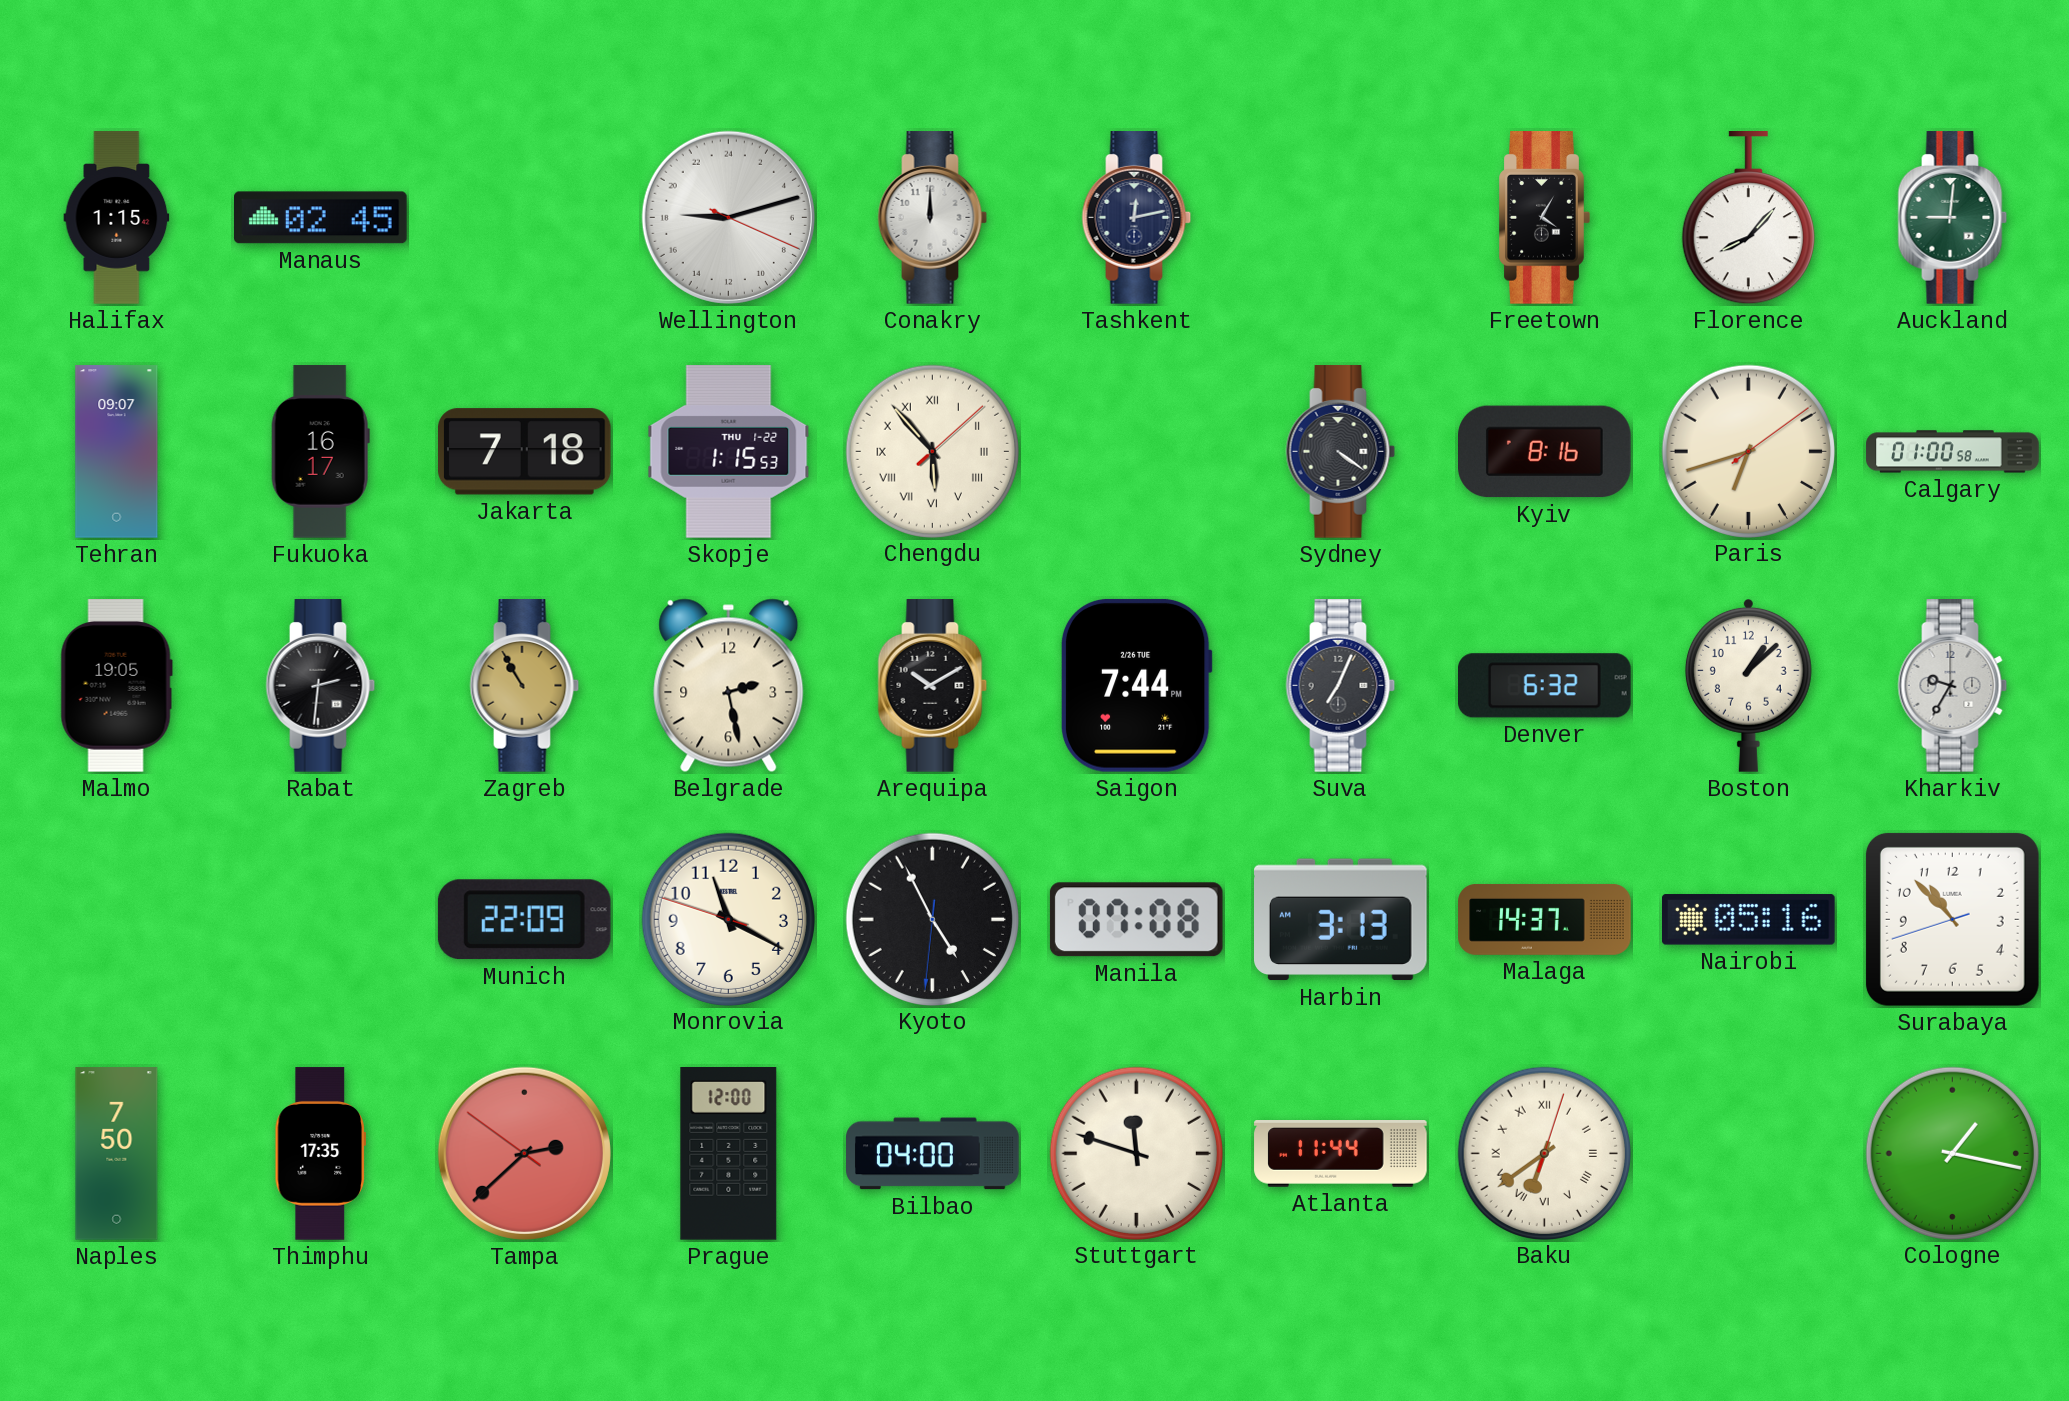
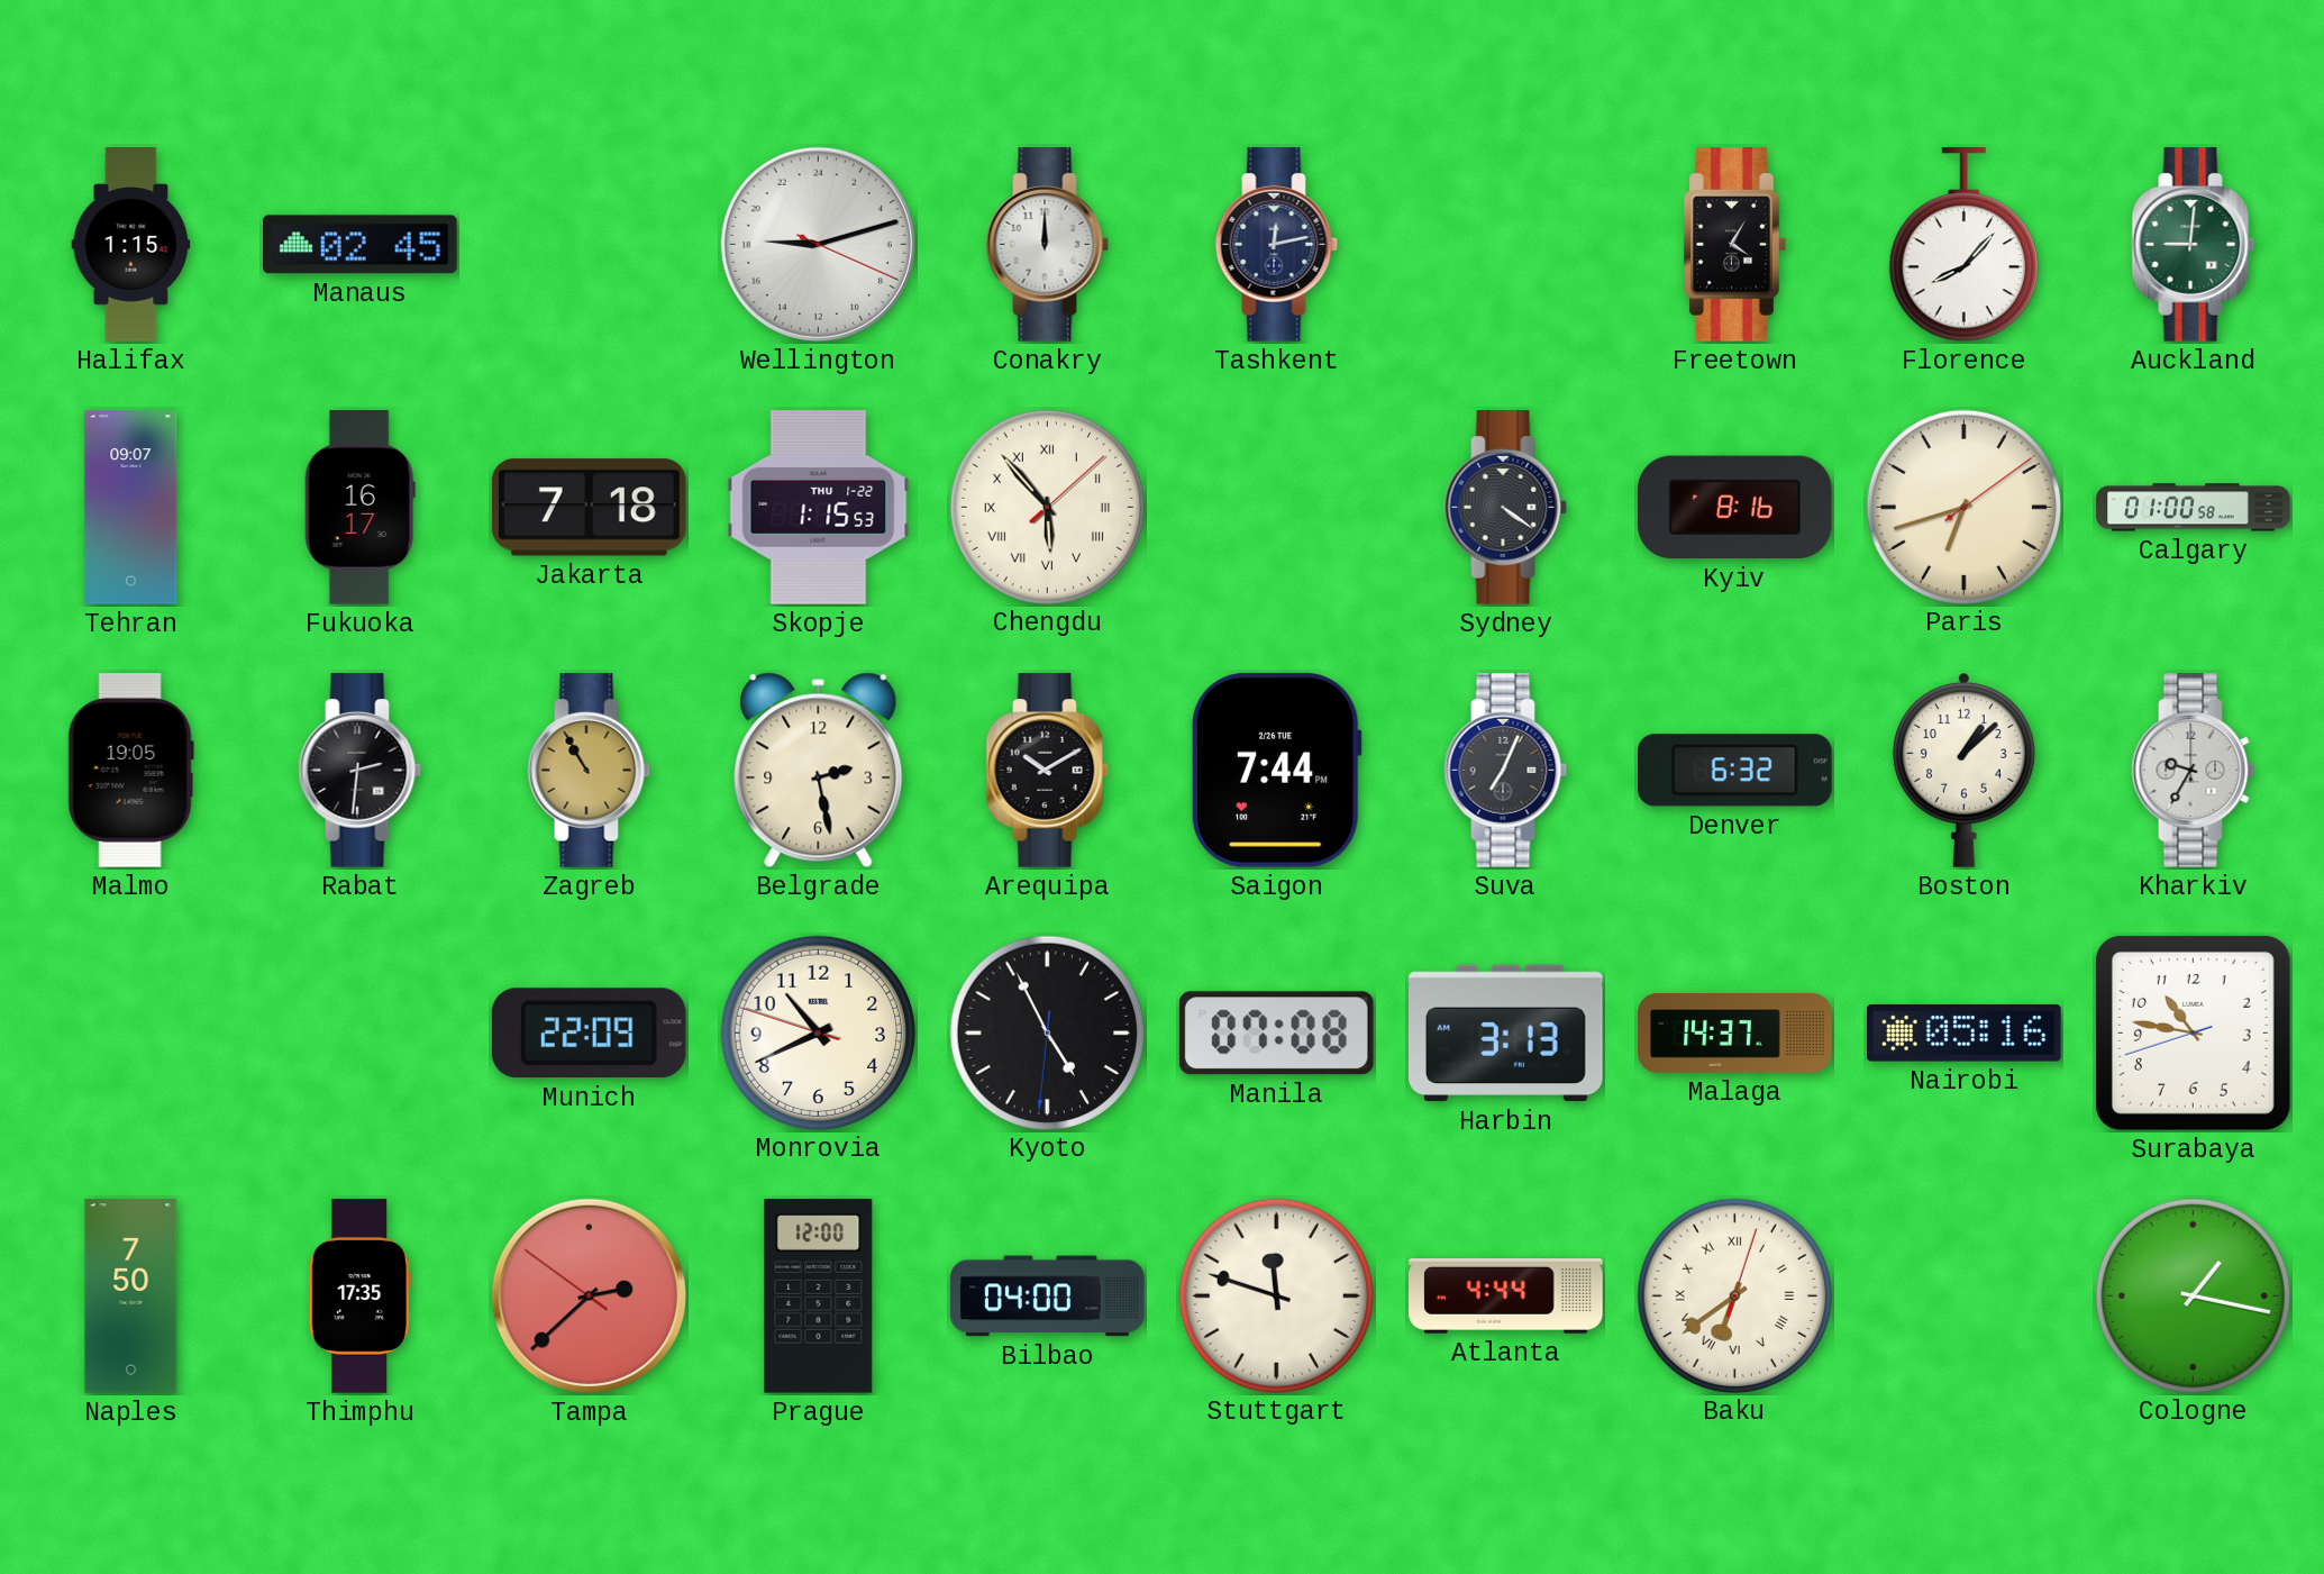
Monrovia: 11:19 -> 10:40
Surabaya: 10:52 -> 10:46
Atlanta: 11:44 -> 4:44
